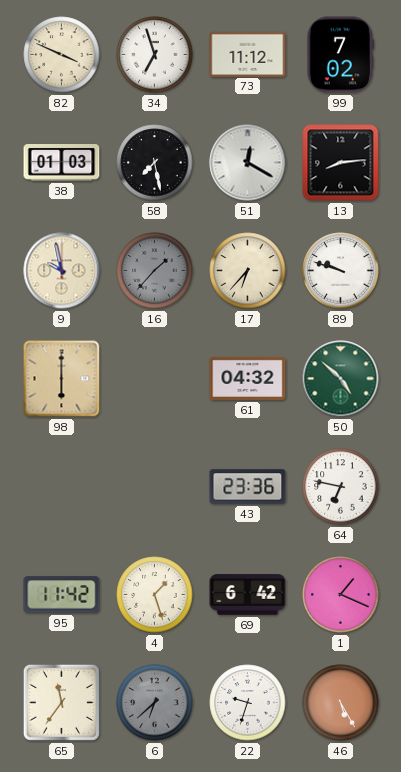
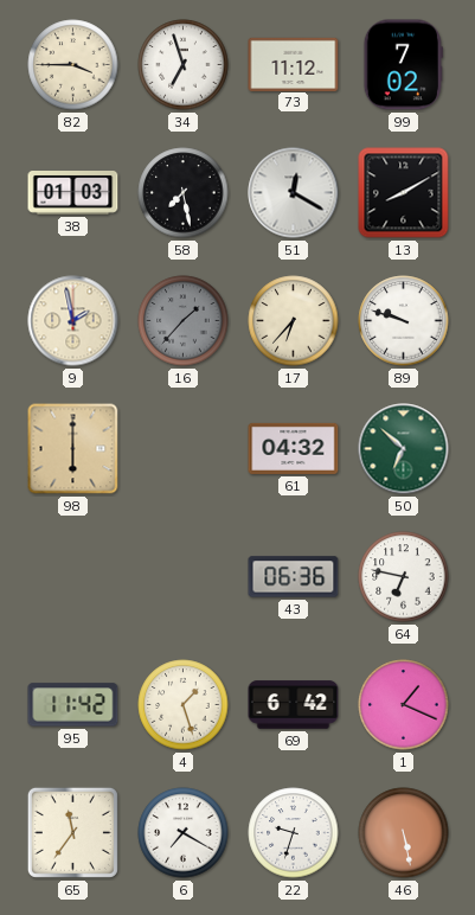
82: 3:49 -> 3:45
13: 8:14 -> 8:10
9: 9:58 -> 1:58
50: 4:52 -> 6:52
43: 23:36 -> 06:36
6: 6:38 -> 7:20
6 dial: grey -> white
46: 5:25 -> 5:28
